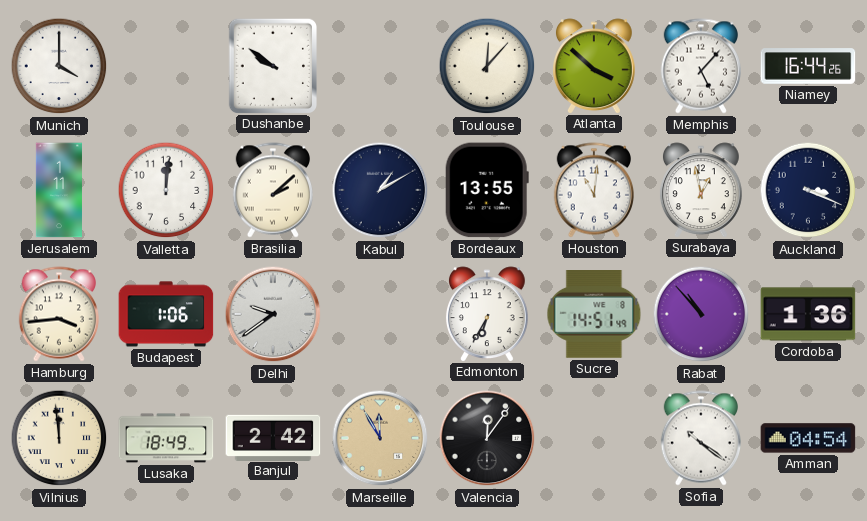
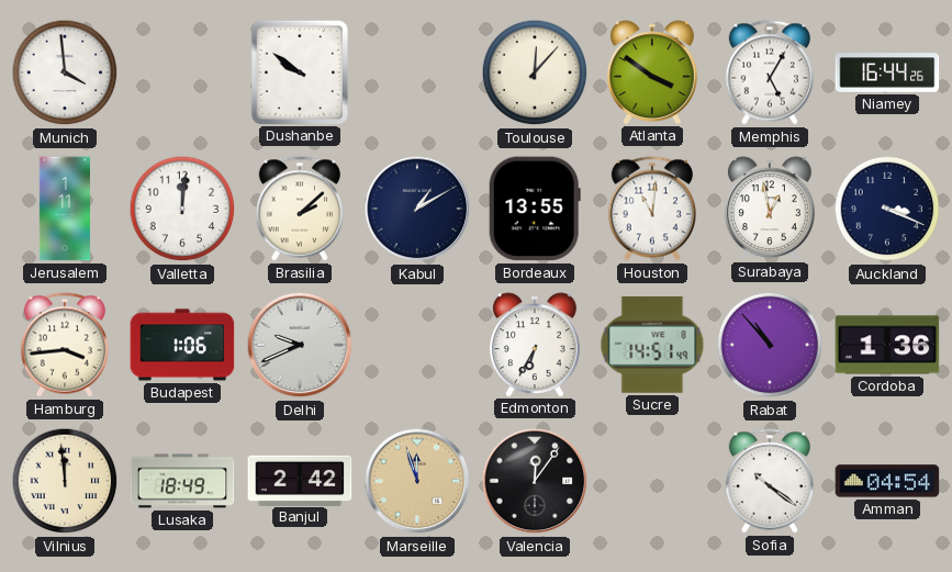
Munich: 4:00 -> 3:59
Atlanta: 3:52 -> 3:51
Memphis: 5:07 -> 5:05
Delhi: 9:39 -> 9:41
Marseille: 11:55 -> 11:57
